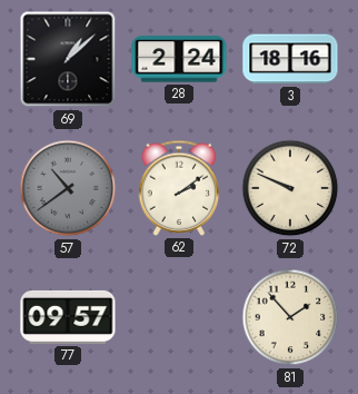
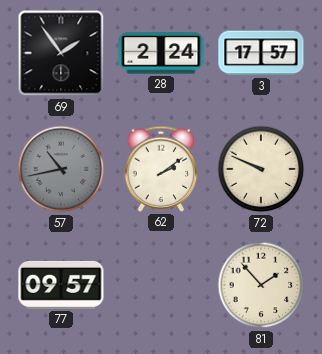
69: 1:08 -> 1:54
3: 18:16 -> 17:57
57: 10:39 -> 10:43
